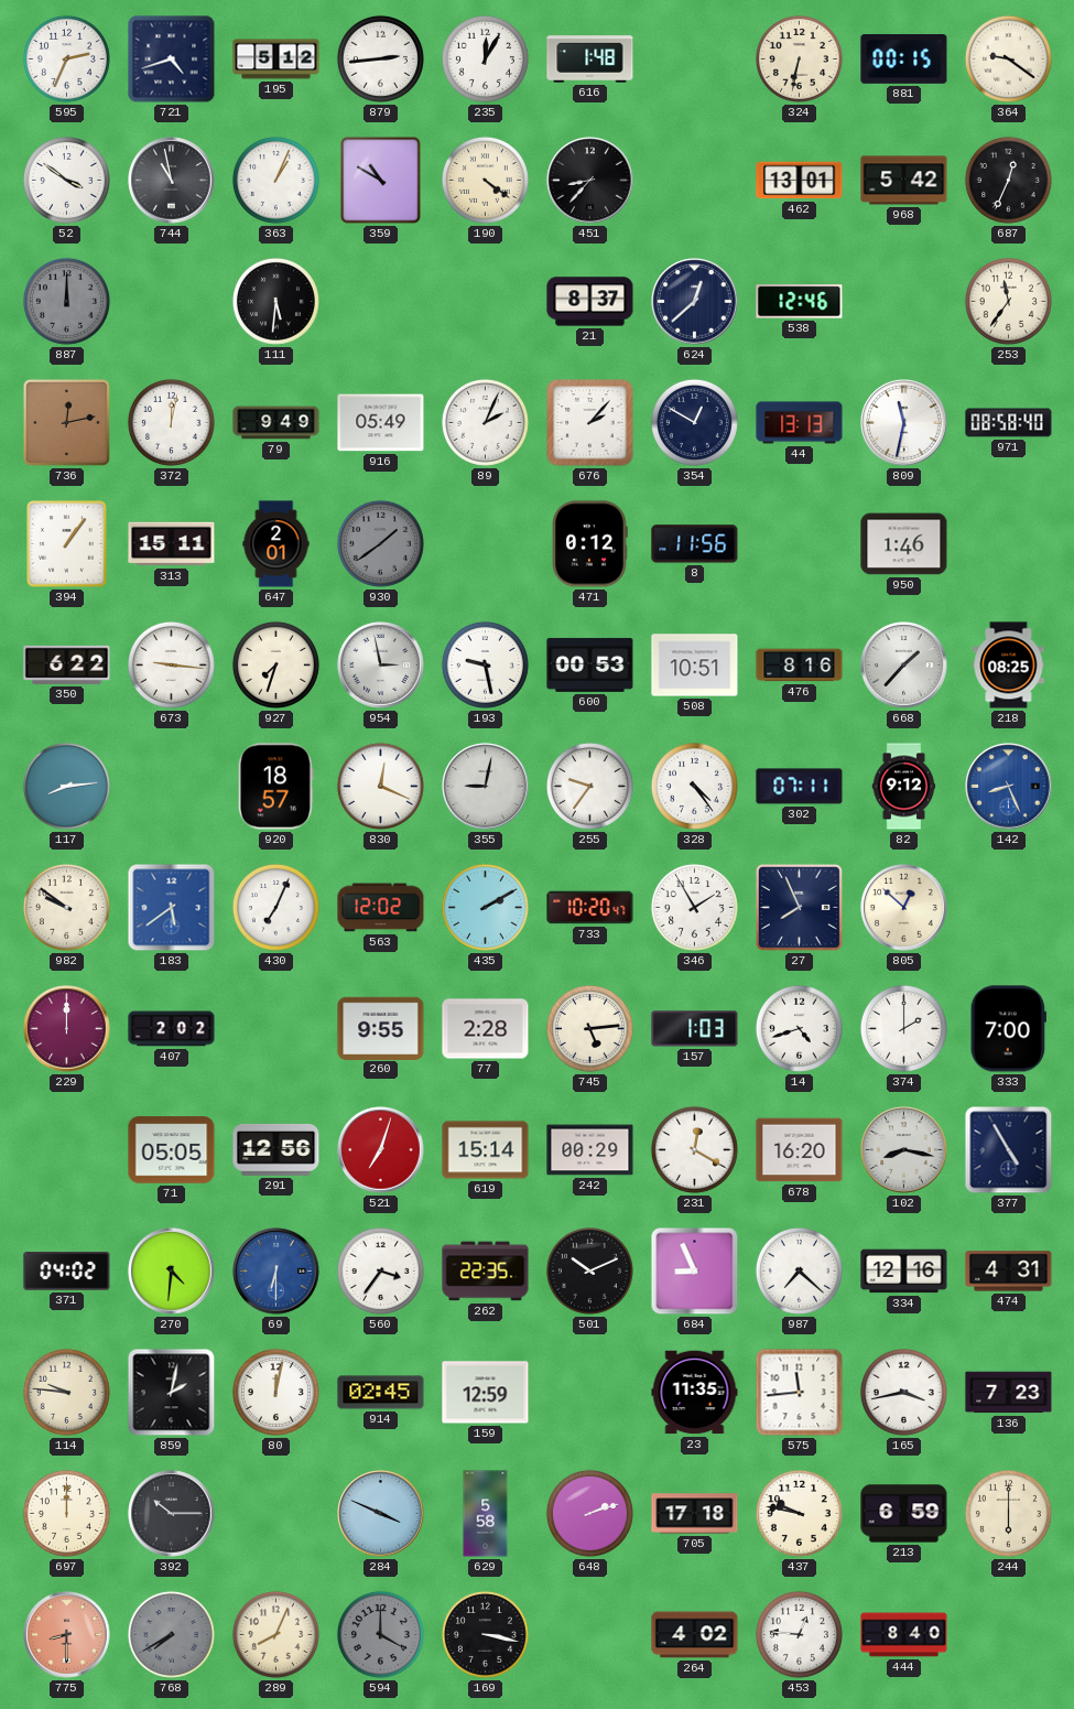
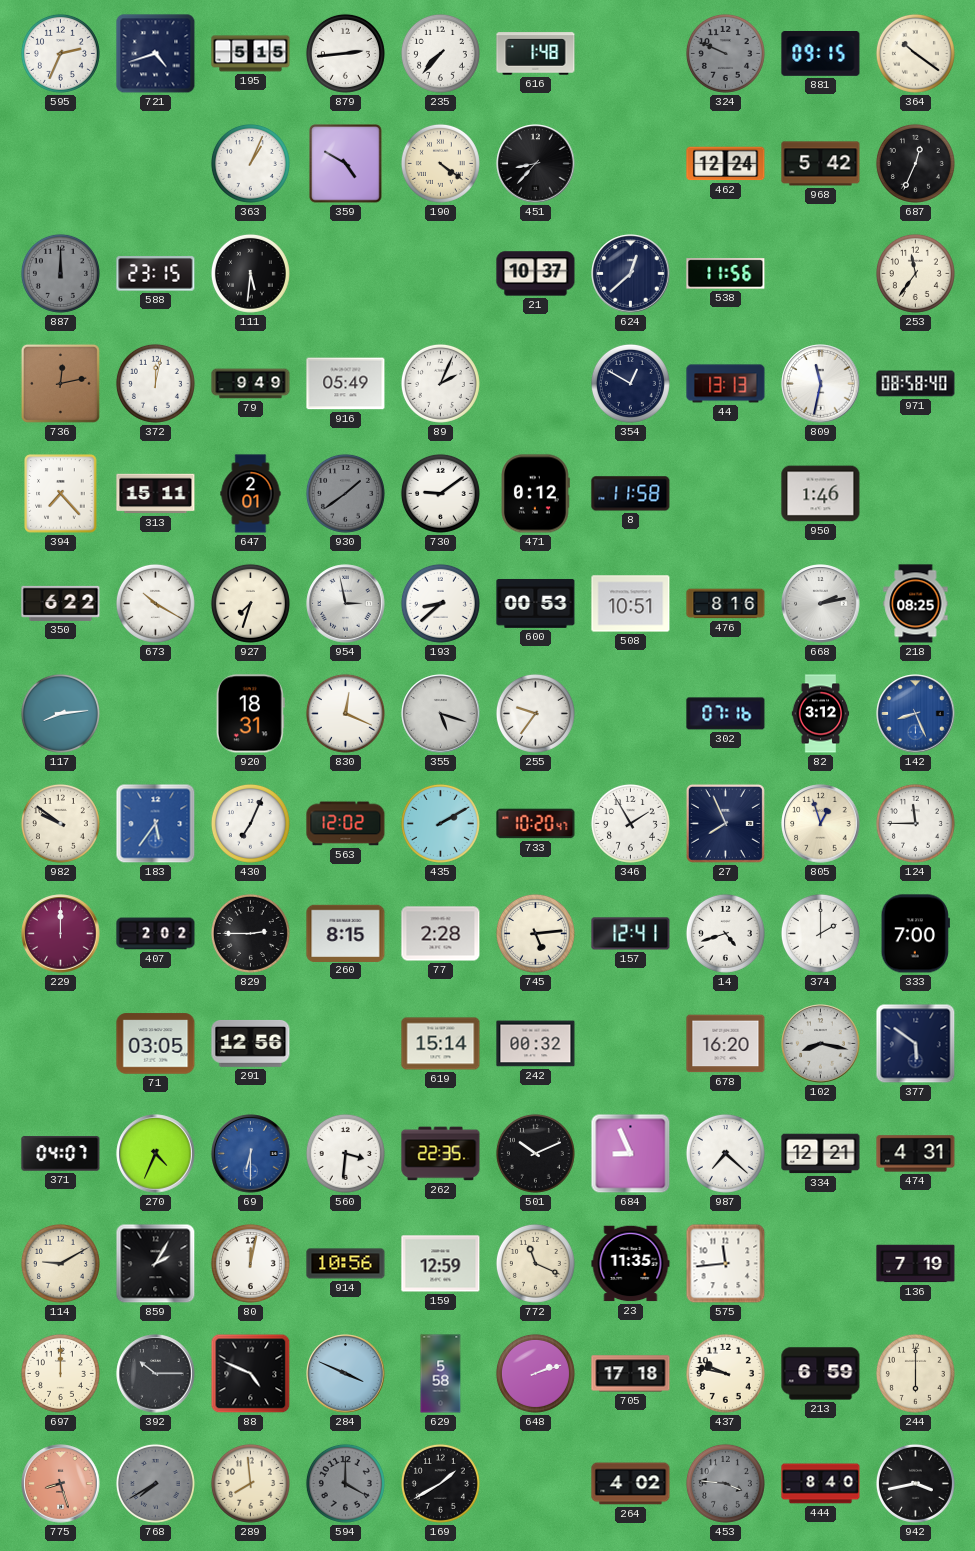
195: 5:12 -> 5:15
235: 12:05 -> 7:37
324: 6:32 -> 9:49
324 dial: cream -> grey
881: 00:15 -> 09:15
364: 9:21 -> 10:21
52: 3:51 -> none
744: 10:58 -> none
359: 10:50 -> 4:50
462: 13:01 -> 12:24
588: none -> 23:15
21: 8:37 -> 10:37
538: 12:46 -> 11:56
676: 2:07 -> none
394: 1:06 -> 7:23
730: none -> 9:09
8: 11:56 -> 11:58
673: 9:16 -> 10:20
193: 9:28 -> 8:38
668: 1:37 -> 2:13
920: 18:57 -> 18:31
355: 9:02 -> 5:18
328: 4:24 -> none
302: 07:11 -> 07:16
82: 9:12 -> 3:12
183: 5:39 -> 5:36
805: 12:52 -> 12:57
124: none -> 11:45
829: none -> 2:45
260: 9:55 -> 8:15
157: 1:03 -> 12:41
71: 05:05 -> 03:05
521: 7:03 -> none
242: 00:29 -> 00:32
231: 12:20 -> none
377: 4:55 -> 5:51
371: 04:02 -> 04:07
270: 4:31 -> 4:34
560: 3:36 -> 3:31
334: 12:16 -> 12:21
114: 9:46 -> 9:10
859: 2:02 -> 2:05
914: 02:45 -> 10:56
772: none -> 11:19
165: 3:43 -> none
136: 7:23 -> 7:19
88: none -> 4:49
775: 8:30 -> 8:27
289: 8:04 -> 7:59
169: 3:17 -> 1:40
453: 12:46 -> 3:46
453 dial: white -> grey
942: none -> 3:43
